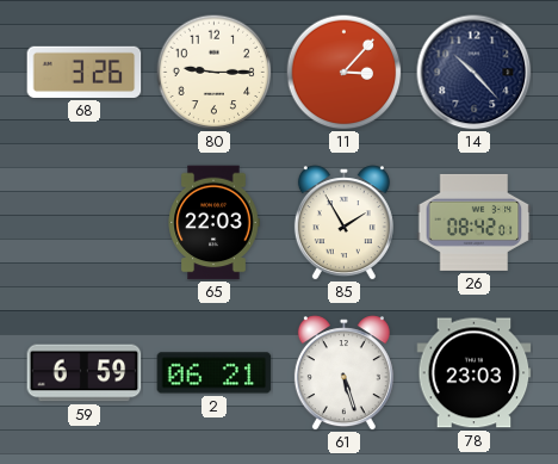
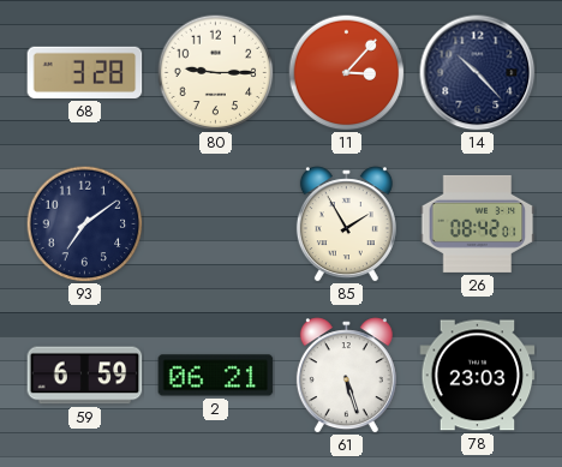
68: 3:26 -> 3:28
93: none -> 7:09
65: 22:03 -> none
